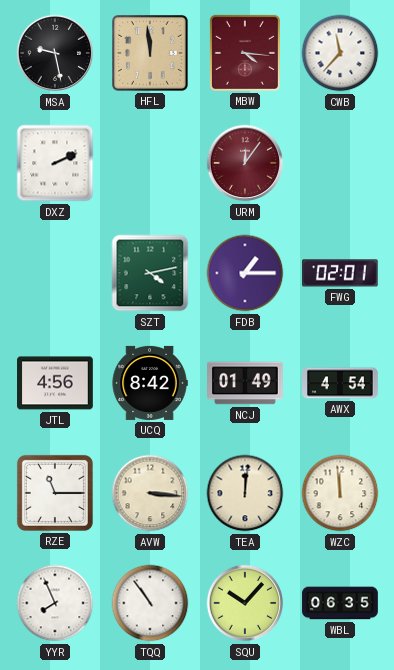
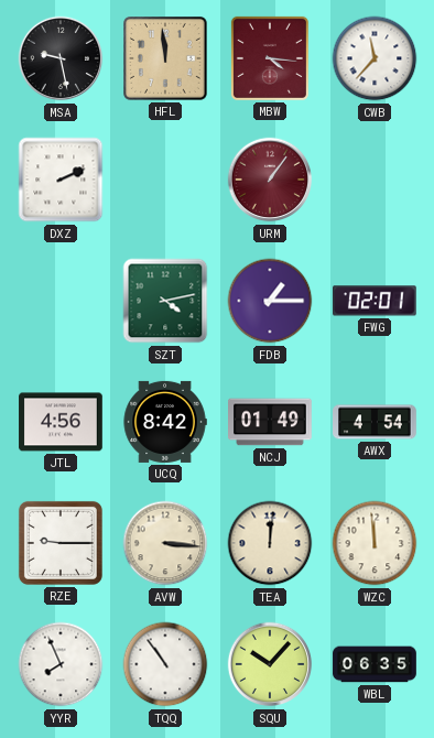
URM: 12:06 -> 1:06
RZE: 11:15 -> 9:15
